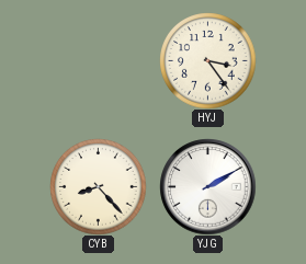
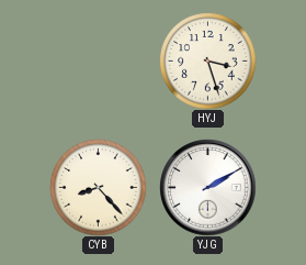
HYJ: 3:24 -> 3:27
